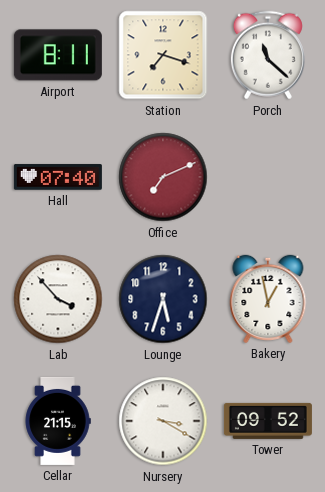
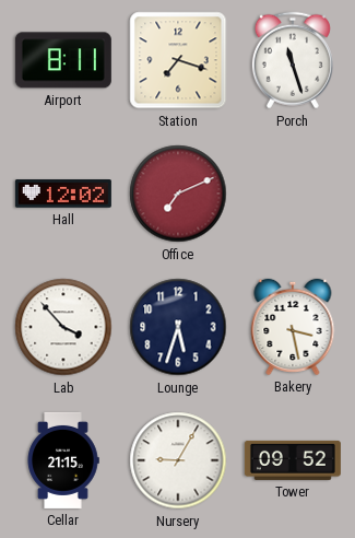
Porch: 11:22 -> 11:27
Hall: 07:40 -> 12:02
Bakery: 12:58 -> 3:28
Nursery: 3:20 -> 9:05
